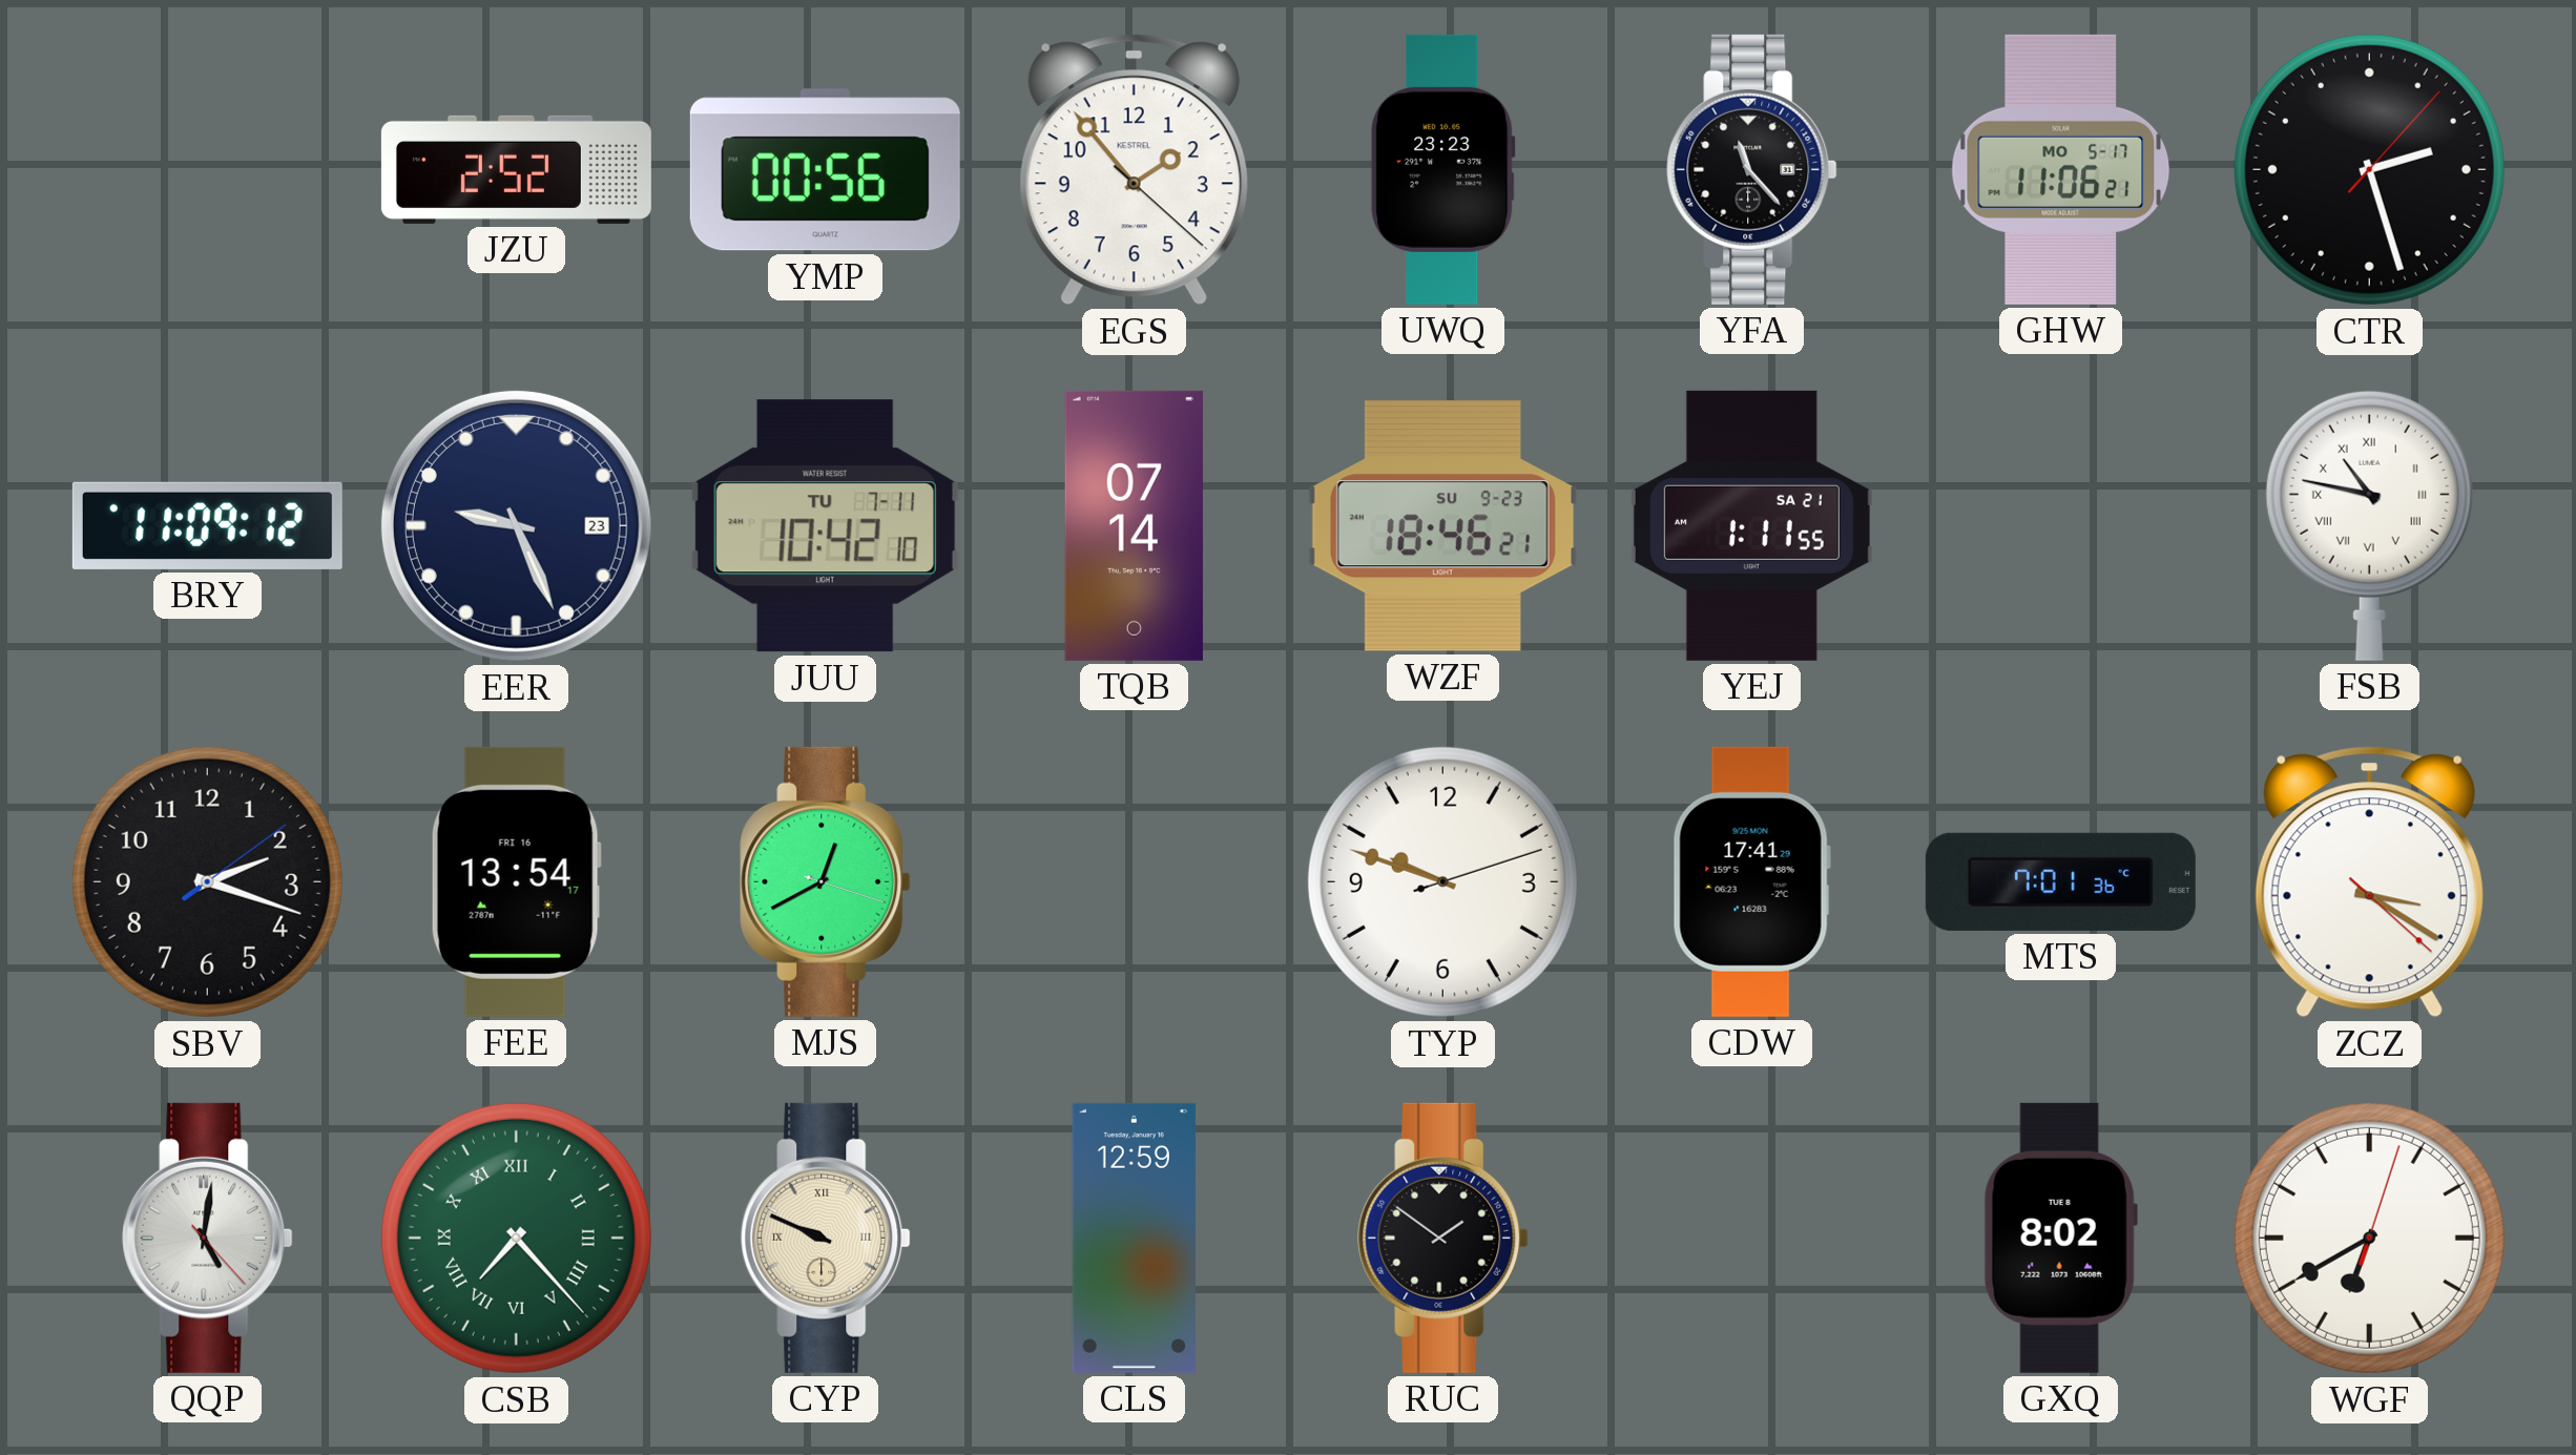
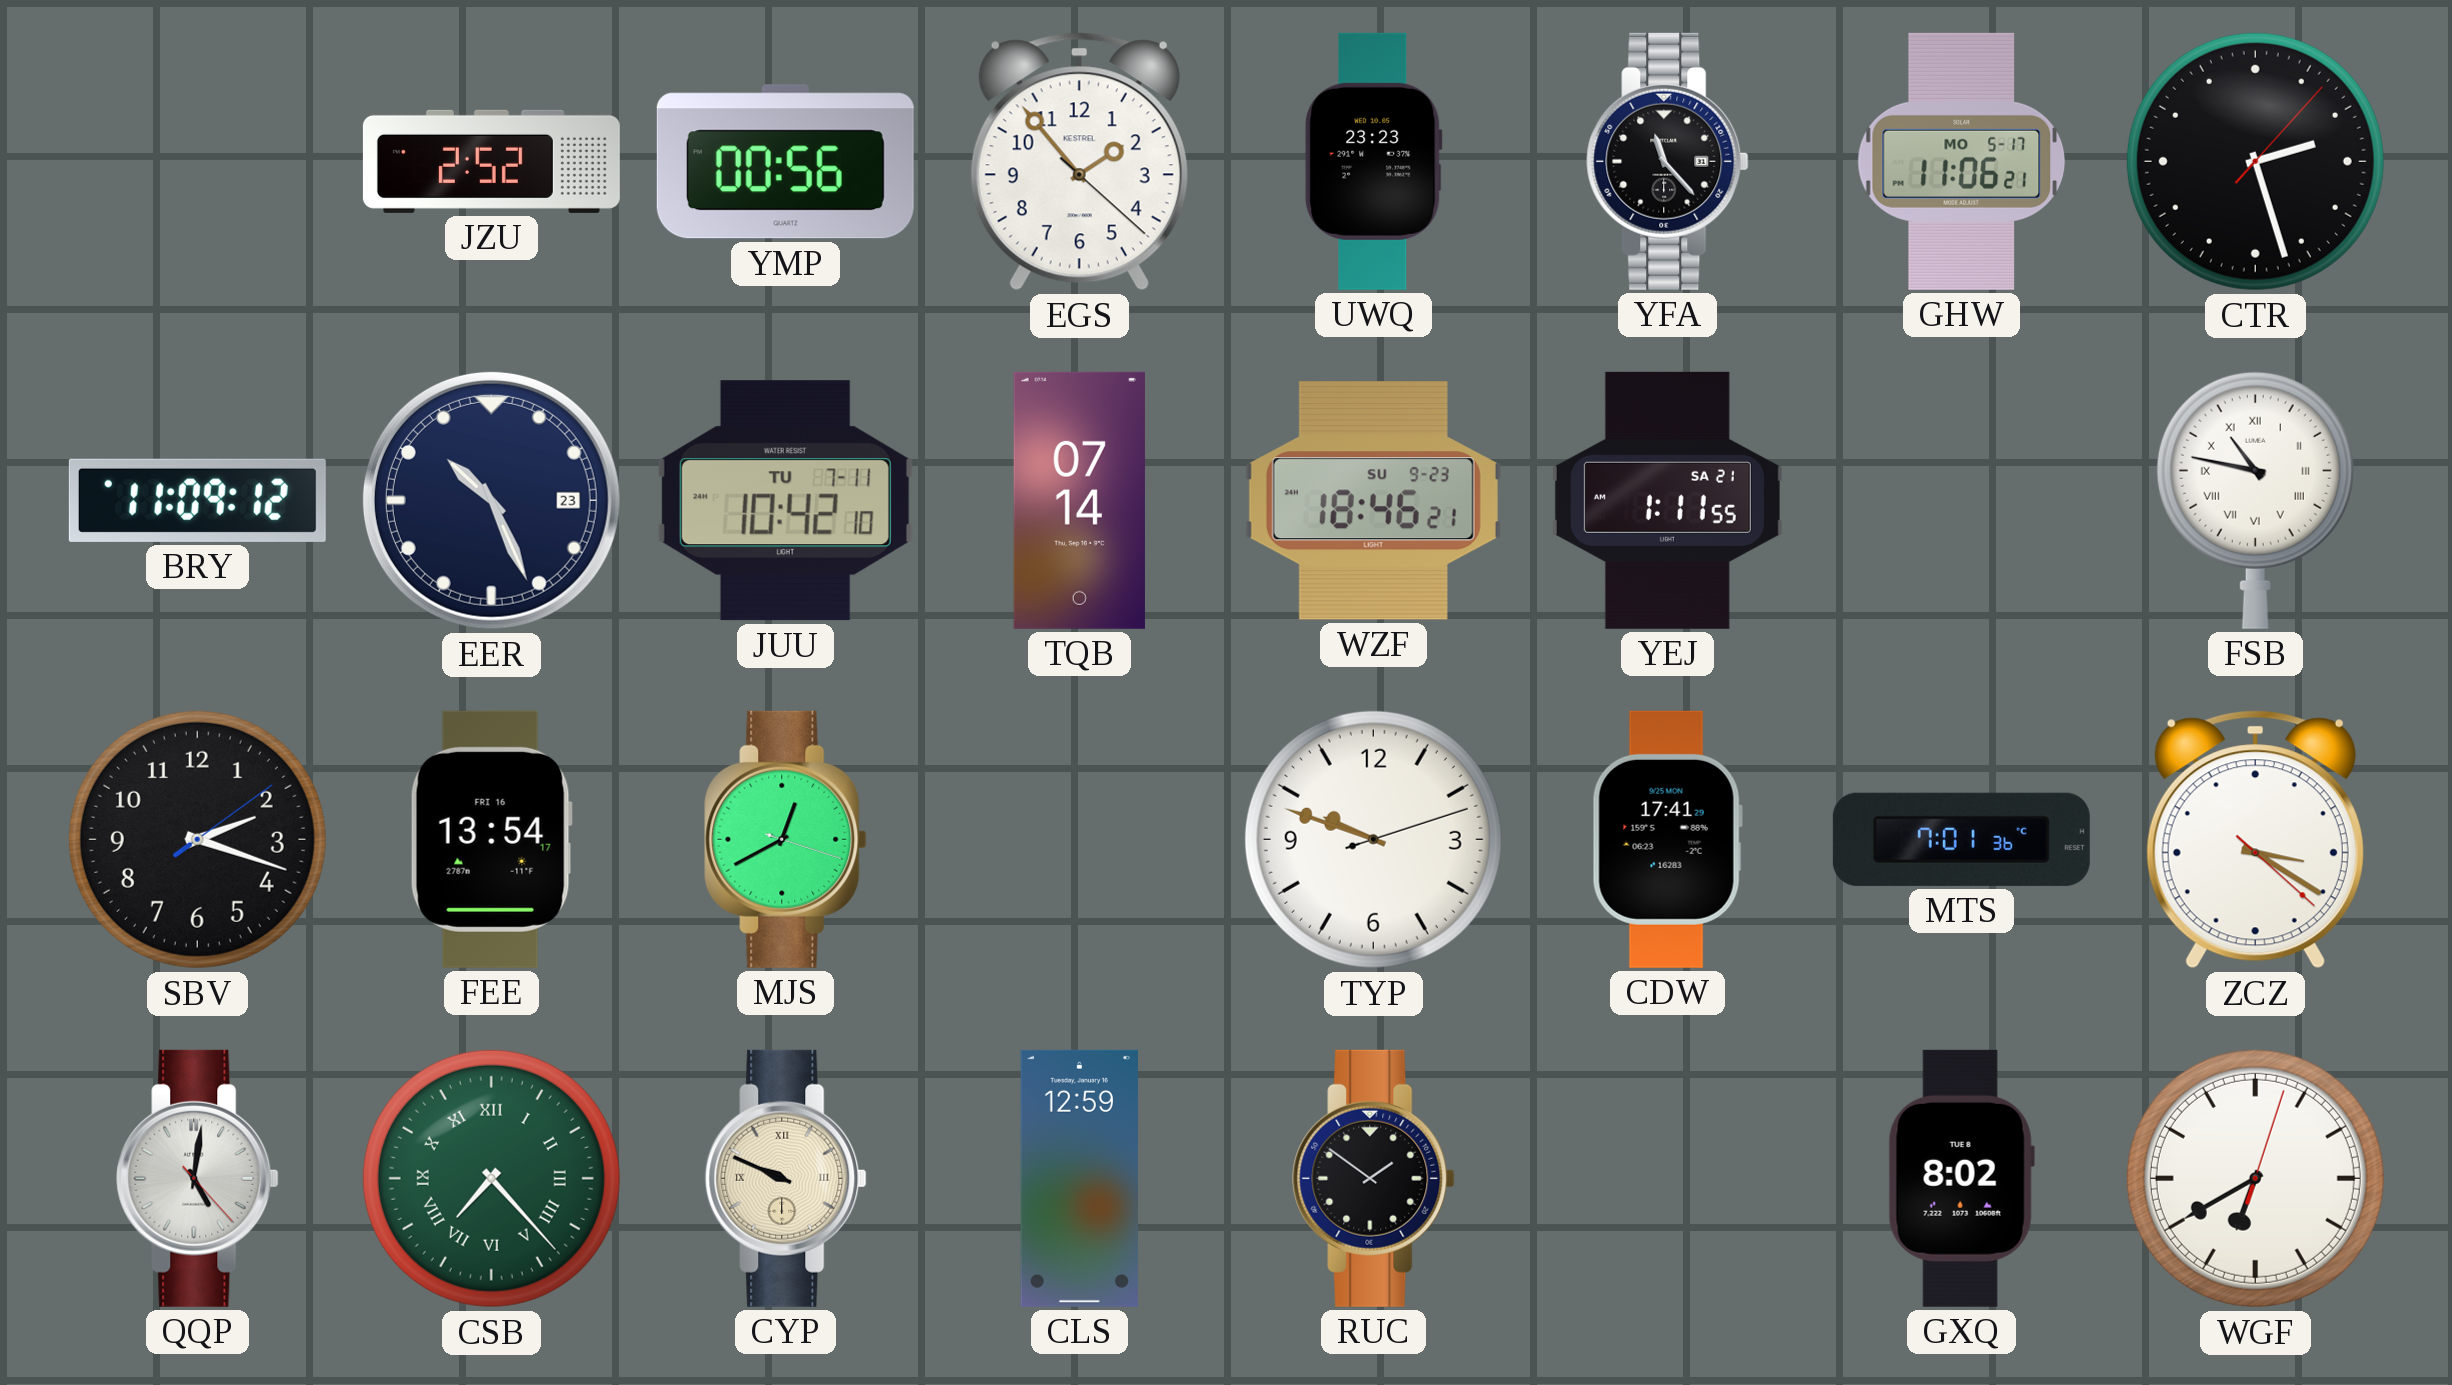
EER: 9:26 -> 10:26
